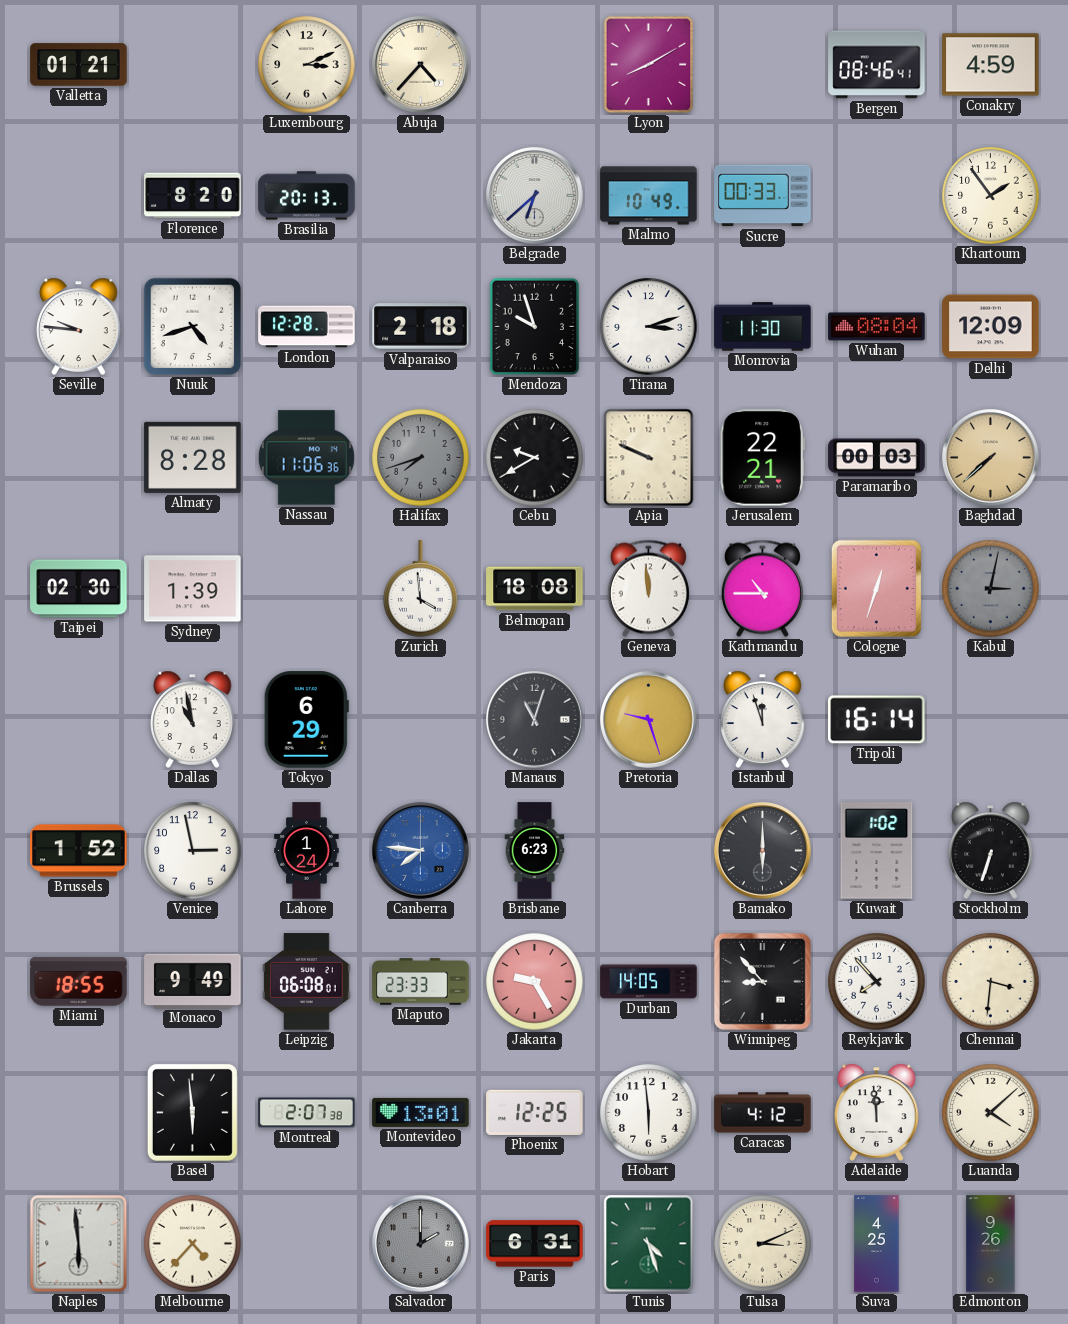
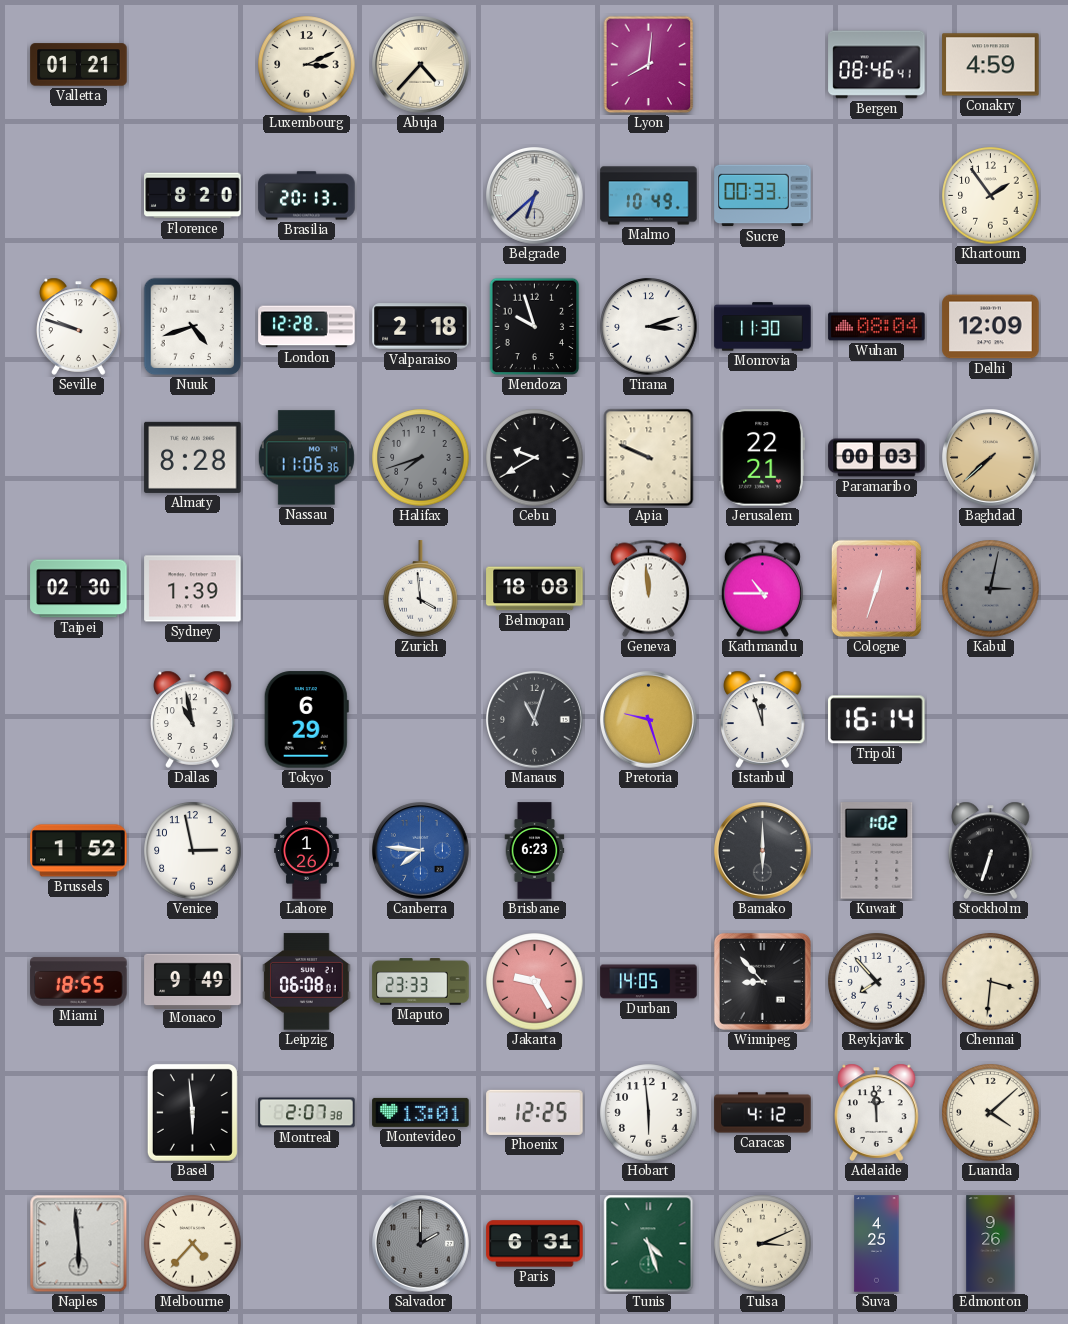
Lyon: 8:10 -> 8:01
Seville: 9:46 -> 9:48
Lahore: 1:24 -> 1:26
